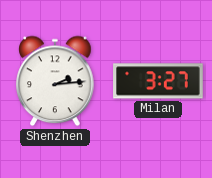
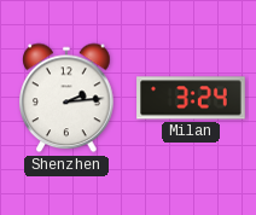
Milan: 3:27 -> 3:24
